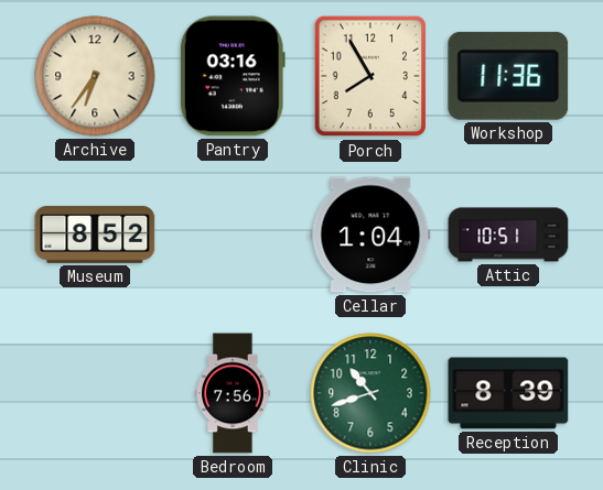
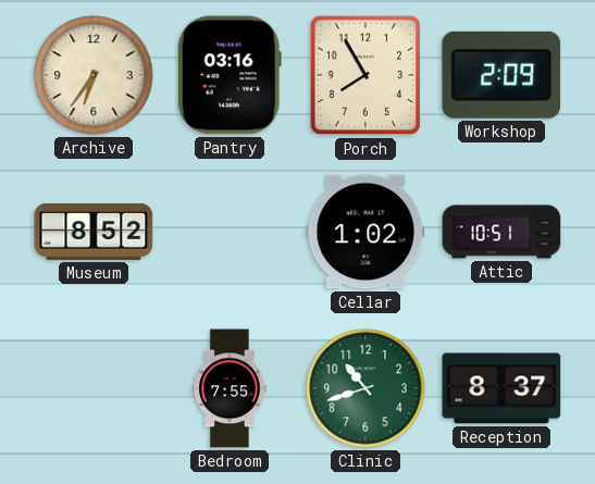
Workshop: 11:36 -> 2:09
Cellar: 1:04 -> 1:02
Bedroom: 7:56 -> 7:55
Reception: 8:39 -> 8:37
